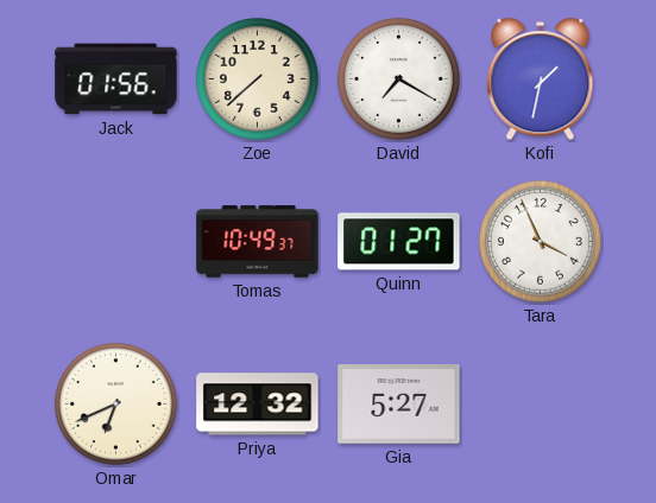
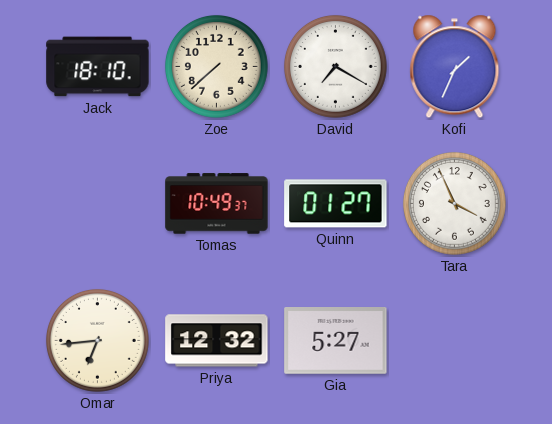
Jack: 01:56 -> 18:10
Kofi: 1:32 -> 1:34
Omar: 6:41 -> 6:44
